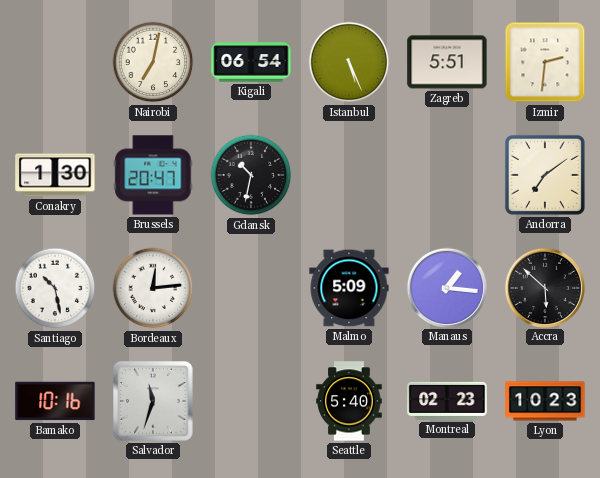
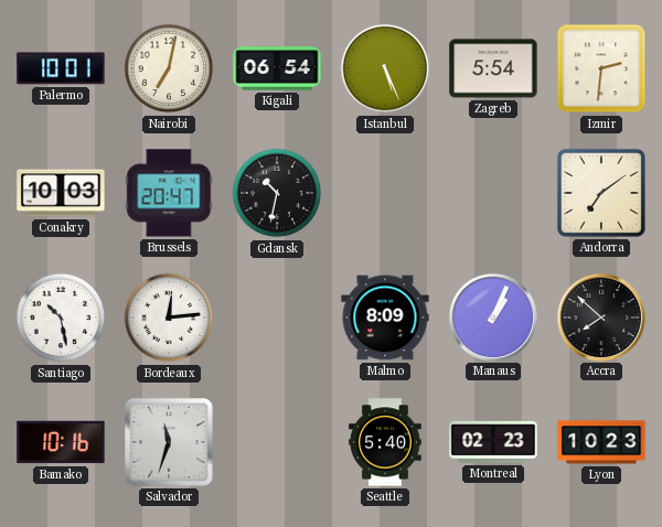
Palermo: none -> 10:01
Zagreb: 5:51 -> 5:54
Conakry: 1:30 -> 10:03
Malmo: 5:09 -> 8:09
Manaus: 1:16 -> 1:04
Accra: 5:52 -> 7:52
